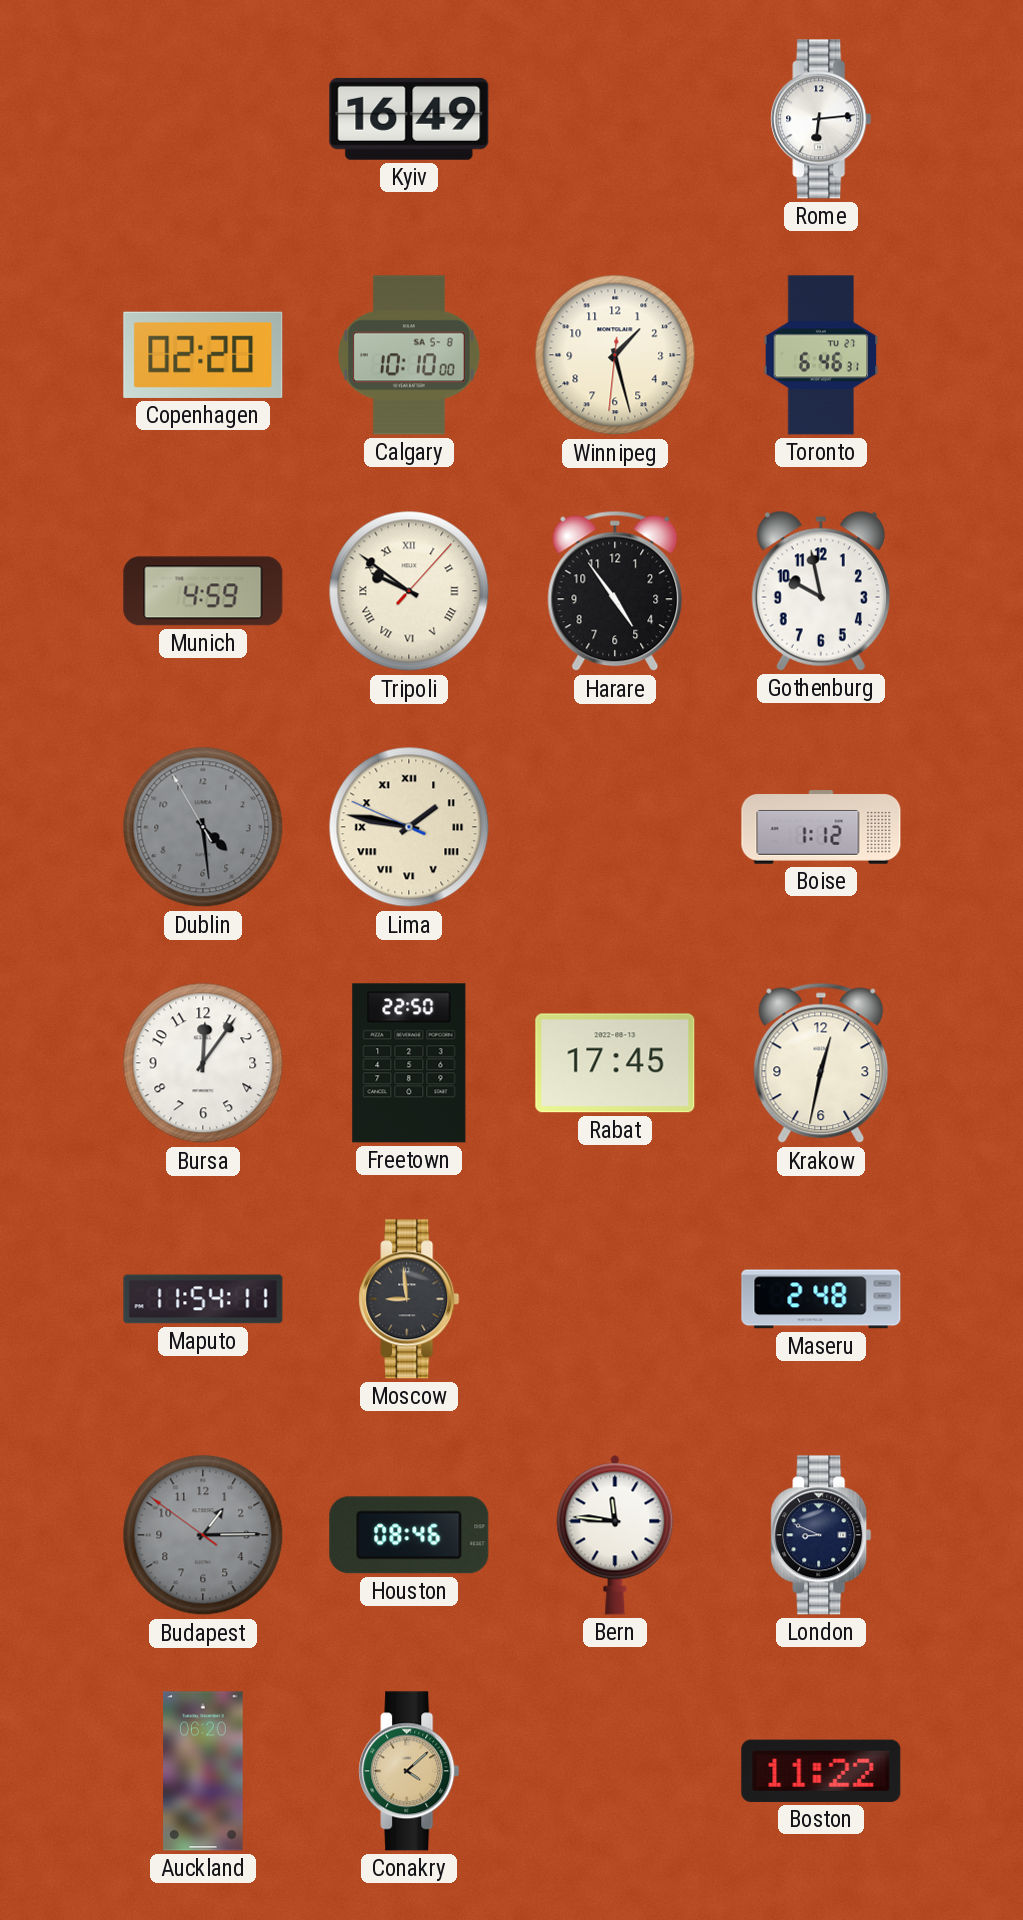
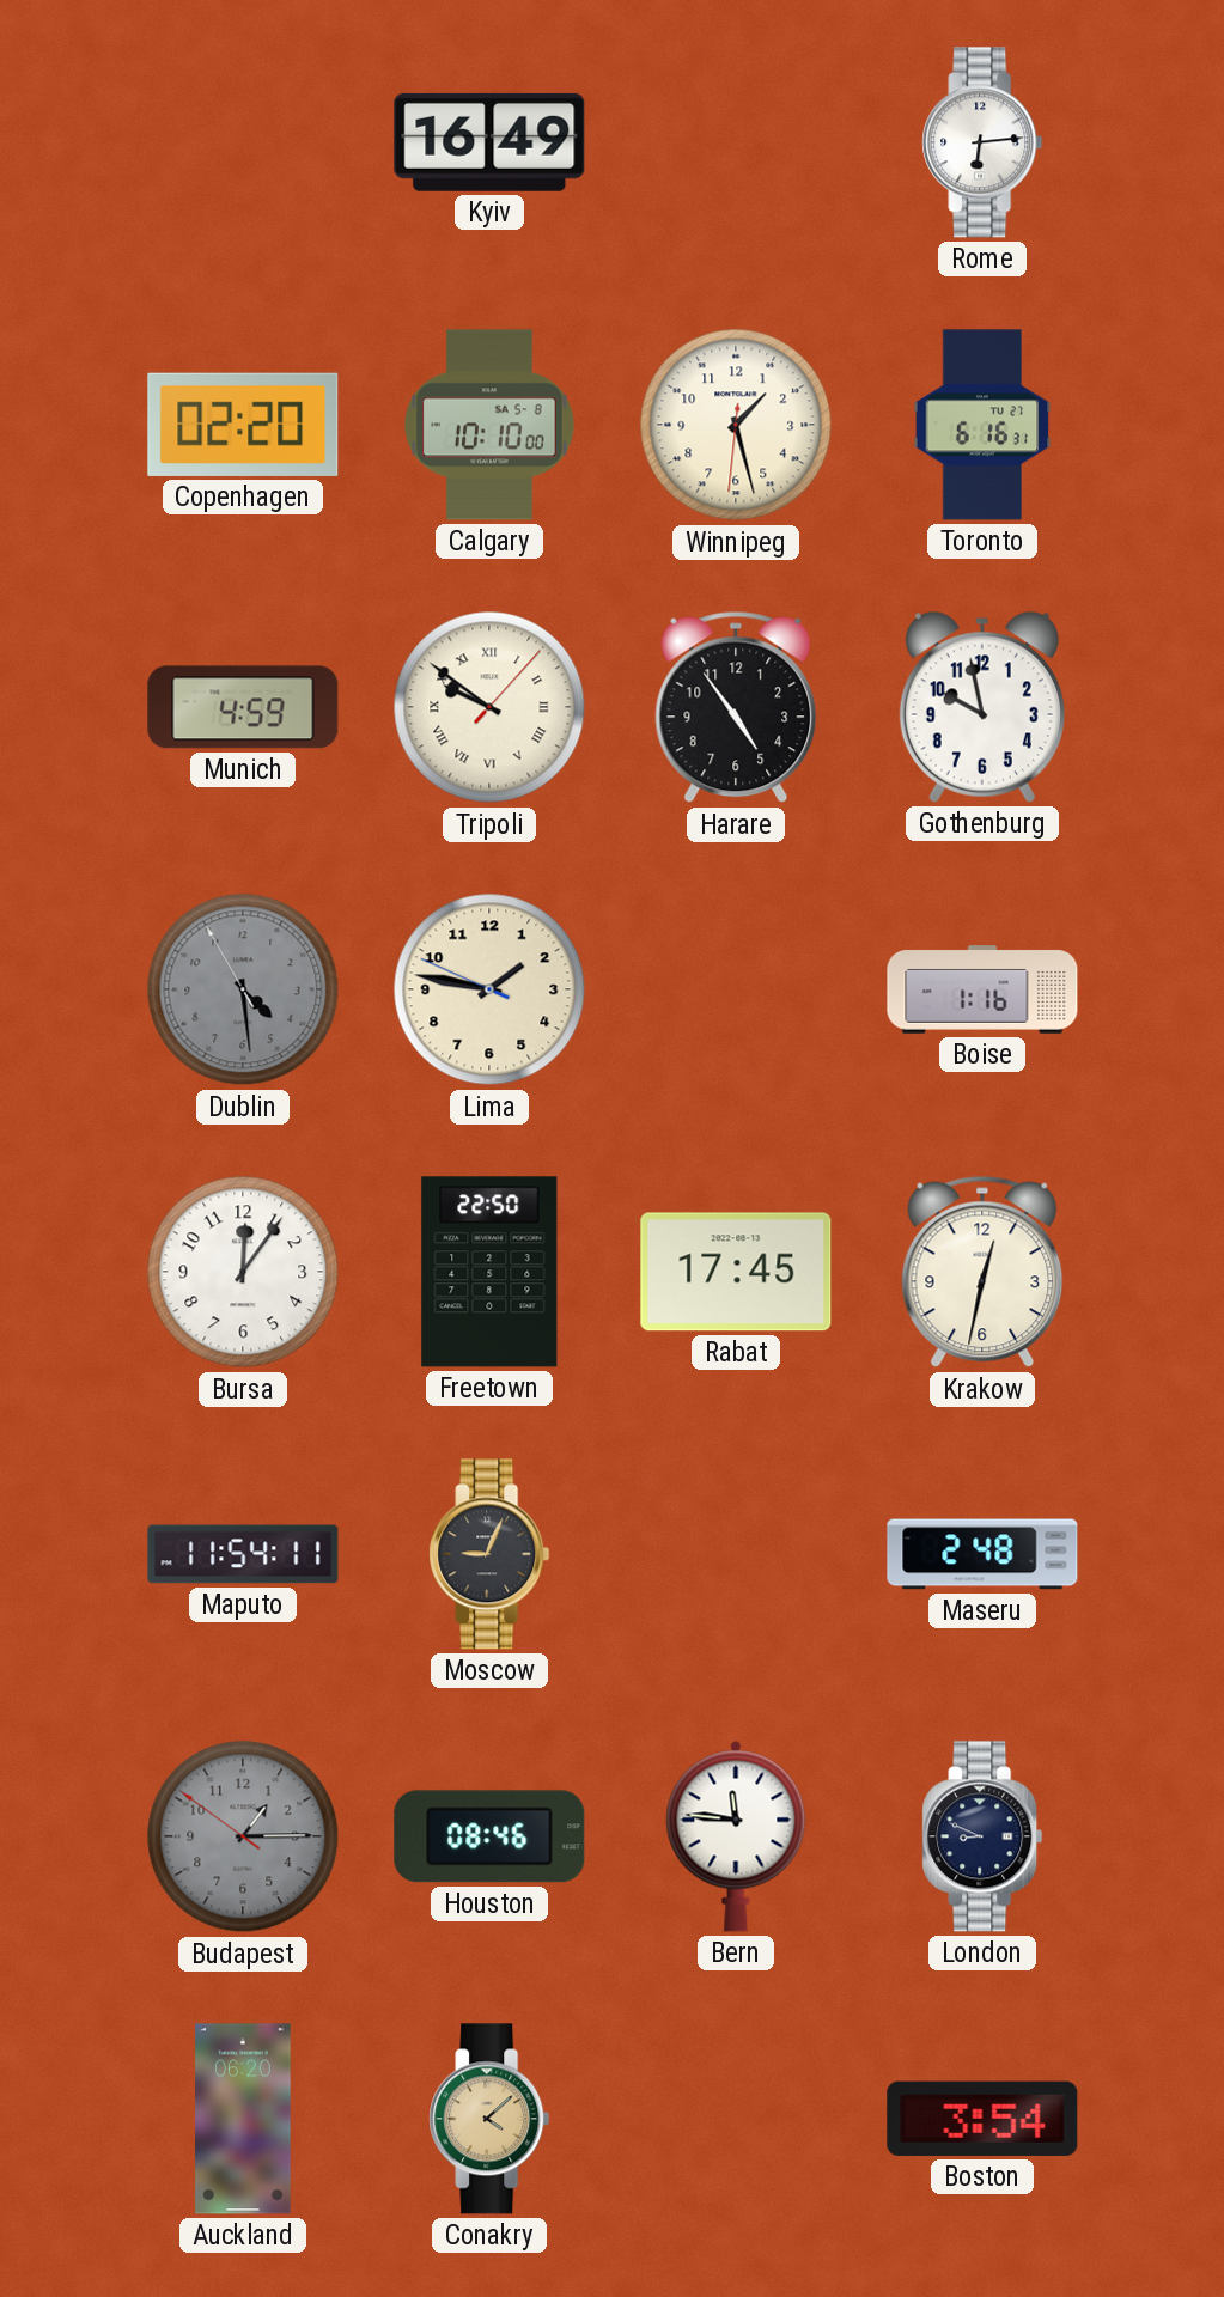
Toronto: 6:46 -> 6:16
Lima numerals: Roman -> Arabic
Boise: 1:12 -> 1:16
Moscow: 8:59 -> 9:04
Boston: 11:22 -> 3:54
